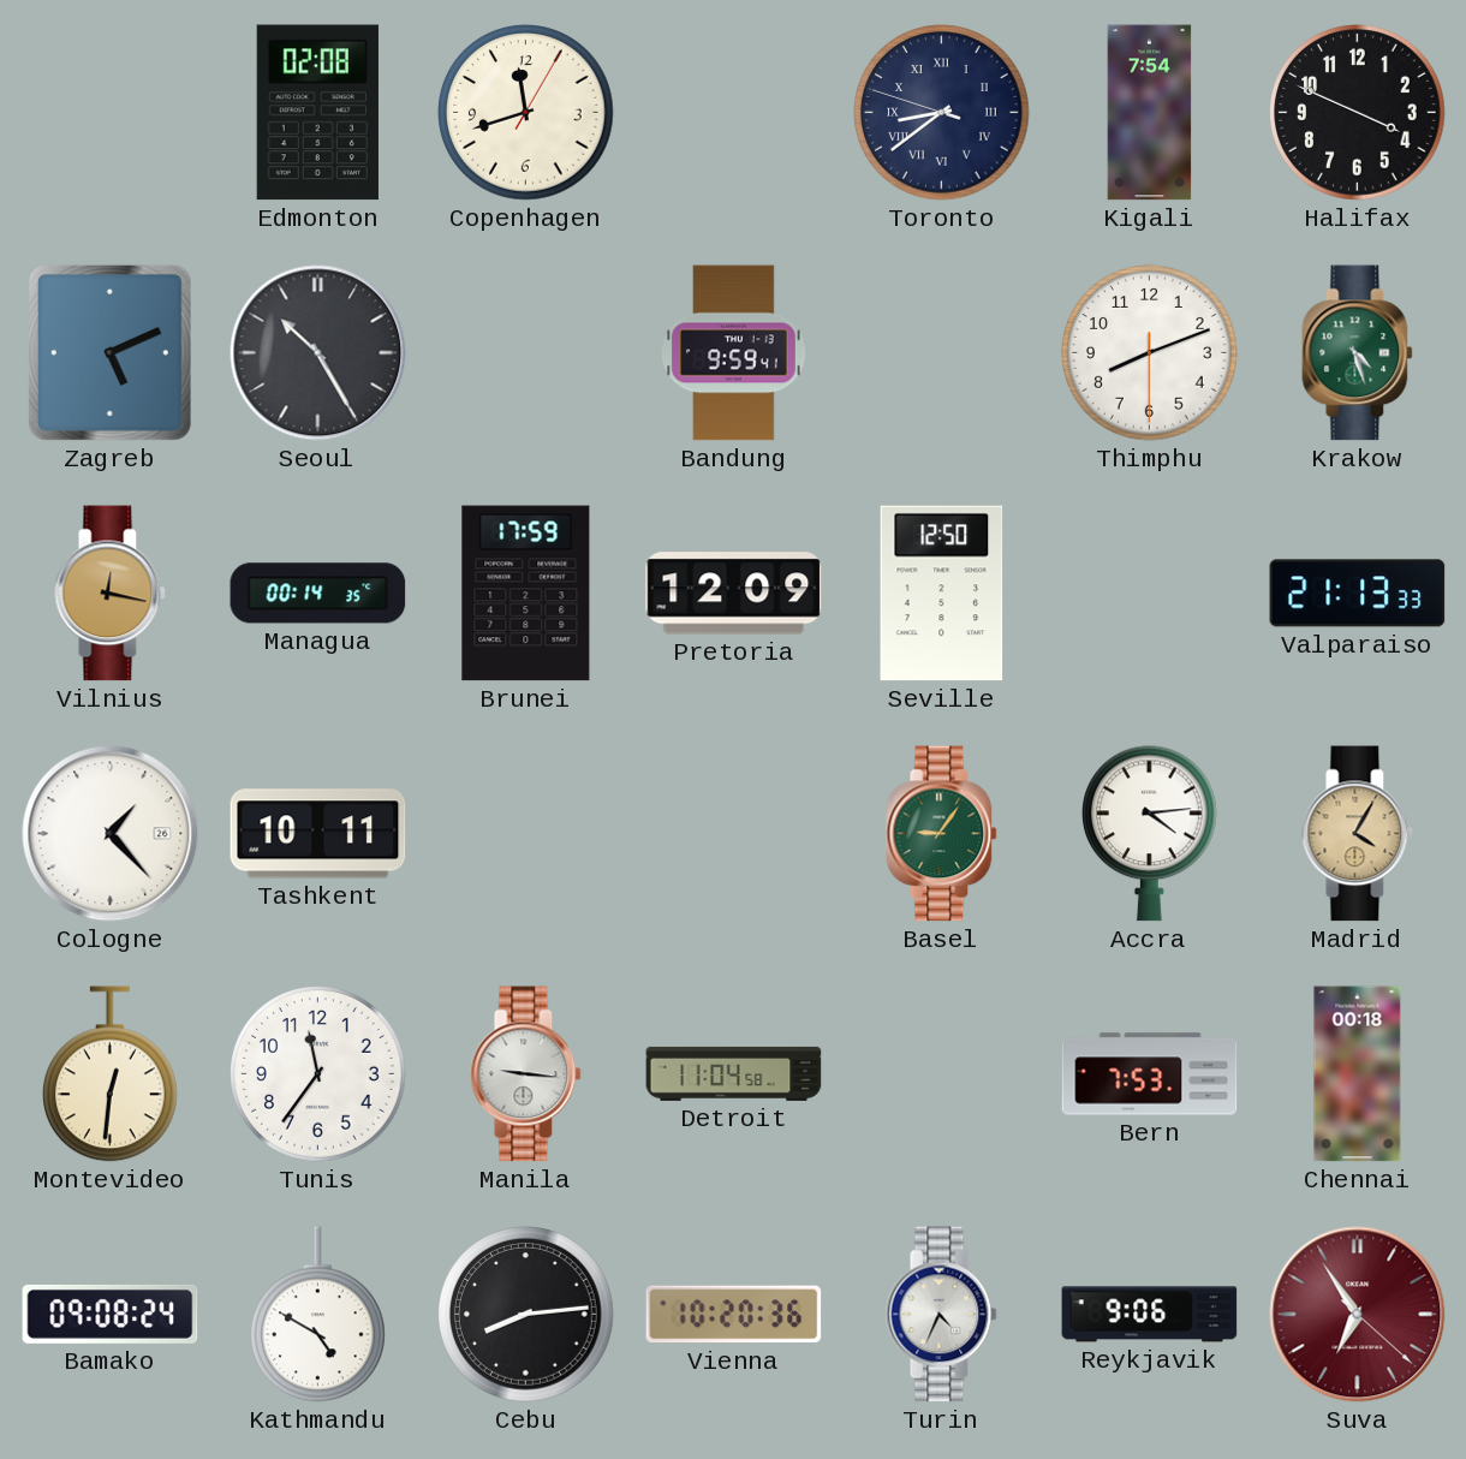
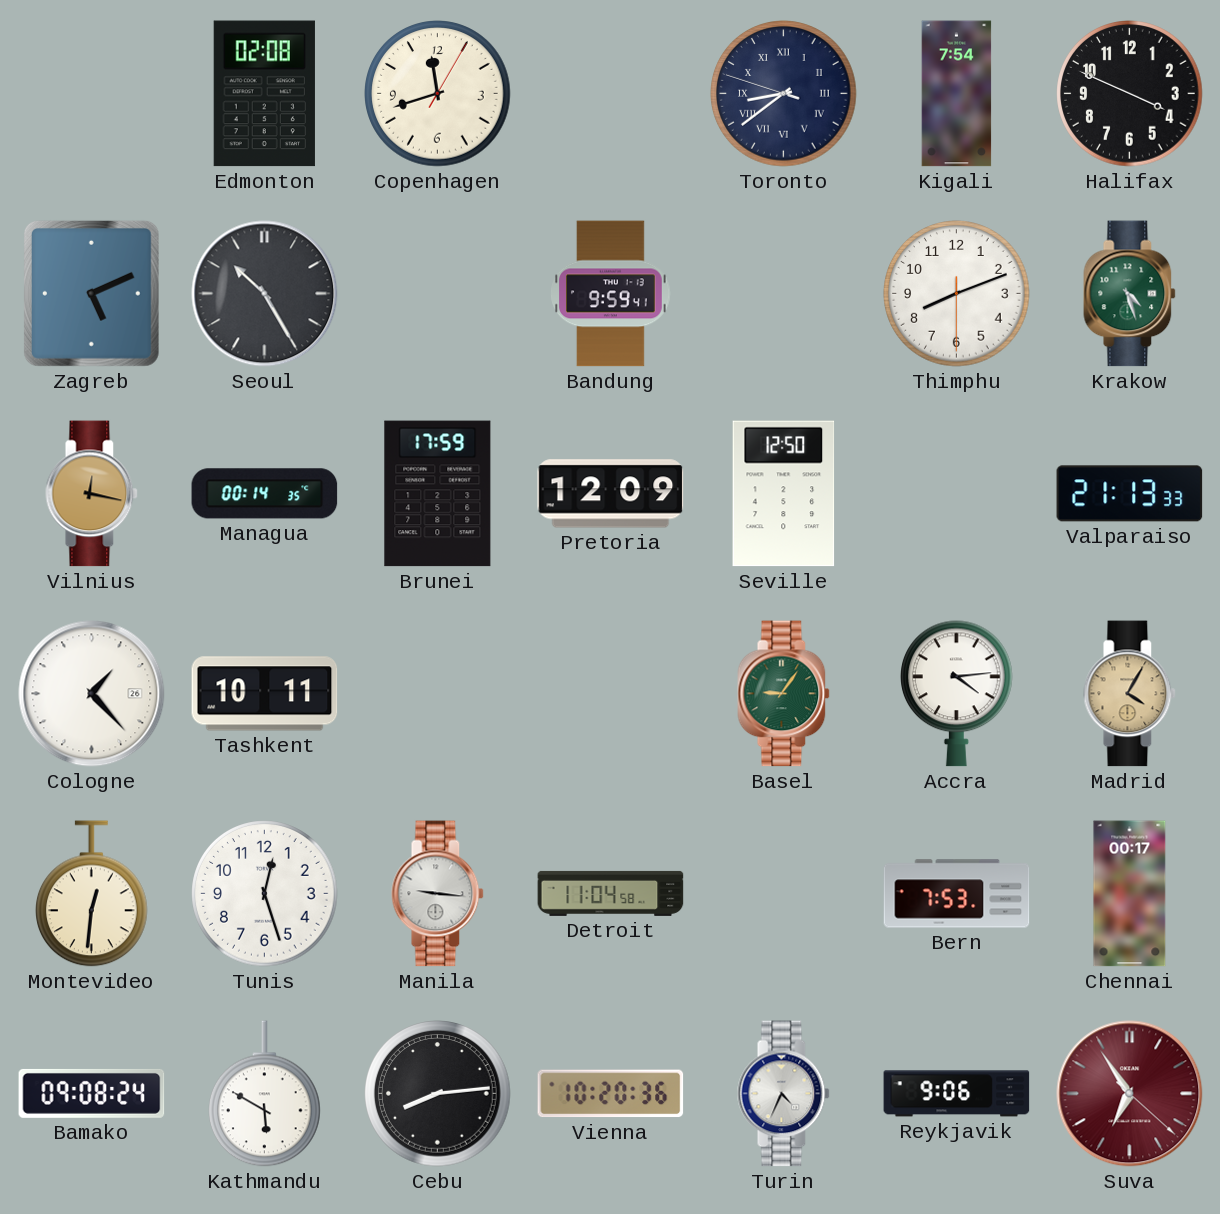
Tunis: 11:36 -> 12:27
Chennai: 00:18 -> 00:17
Kathmandu: 4:50 -> 5:50
